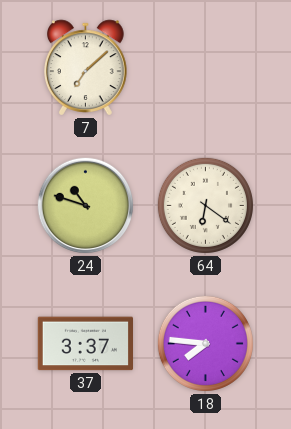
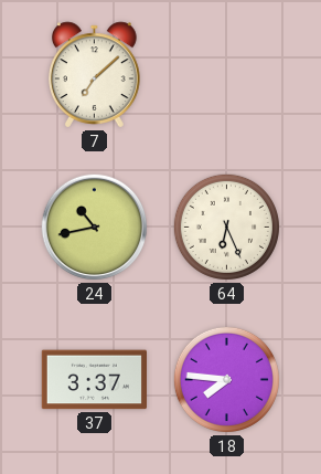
24: 10:48 -> 10:43
64: 6:21 -> 6:26
